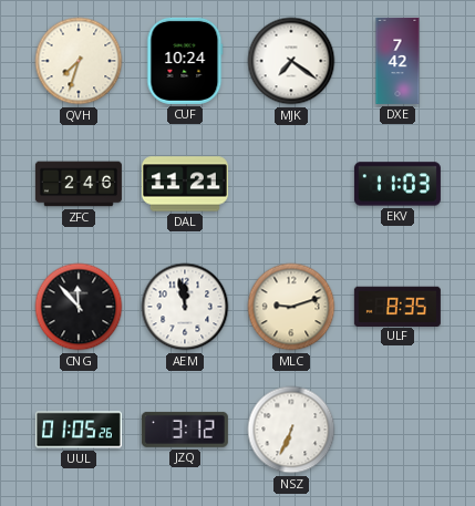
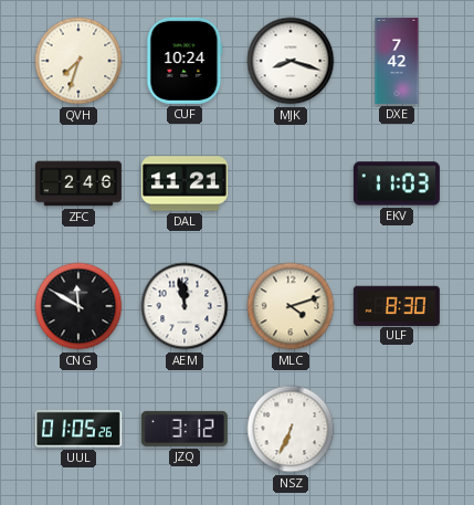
MJK: 7:21 -> 8:18
CNG: 11:53 -> 11:50
MLC: 9:12 -> 4:12
ULF: 8:35 -> 8:30
